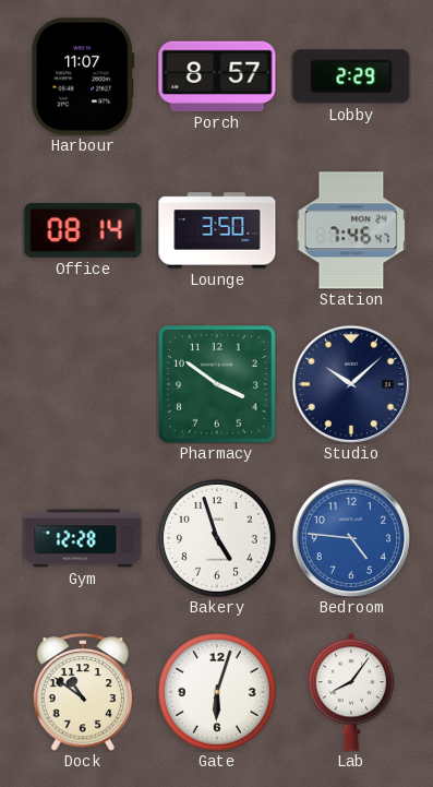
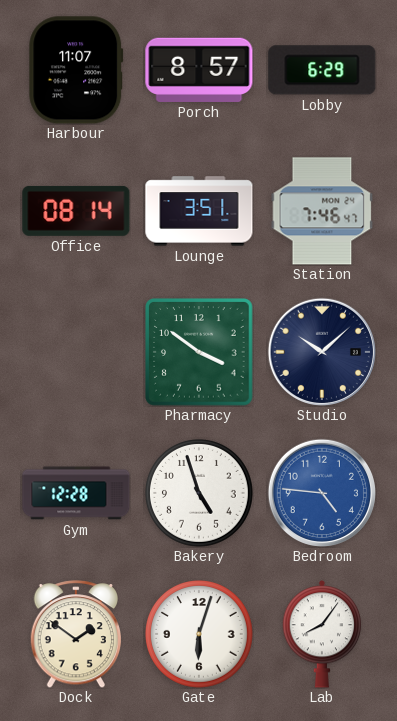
Lobby: 2:29 -> 6:29
Lounge: 3:50 -> 3:51
Dock: 10:51 -> 1:51
